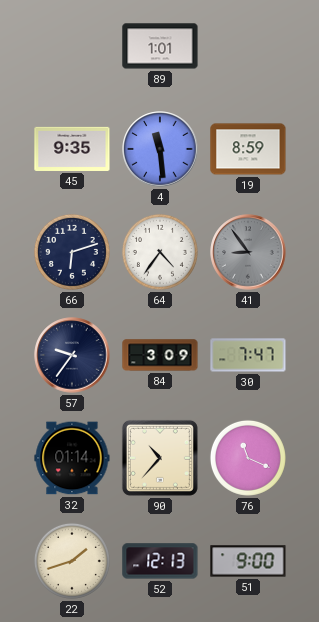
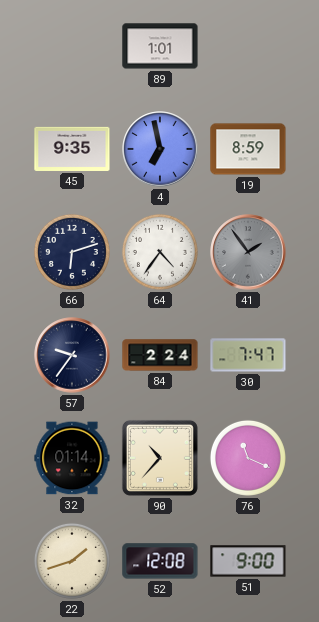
4: 11:29 -> 6:58
41: 8:54 -> 1:54
84: 3:09 -> 2:24
52: 12:13 -> 12:08
